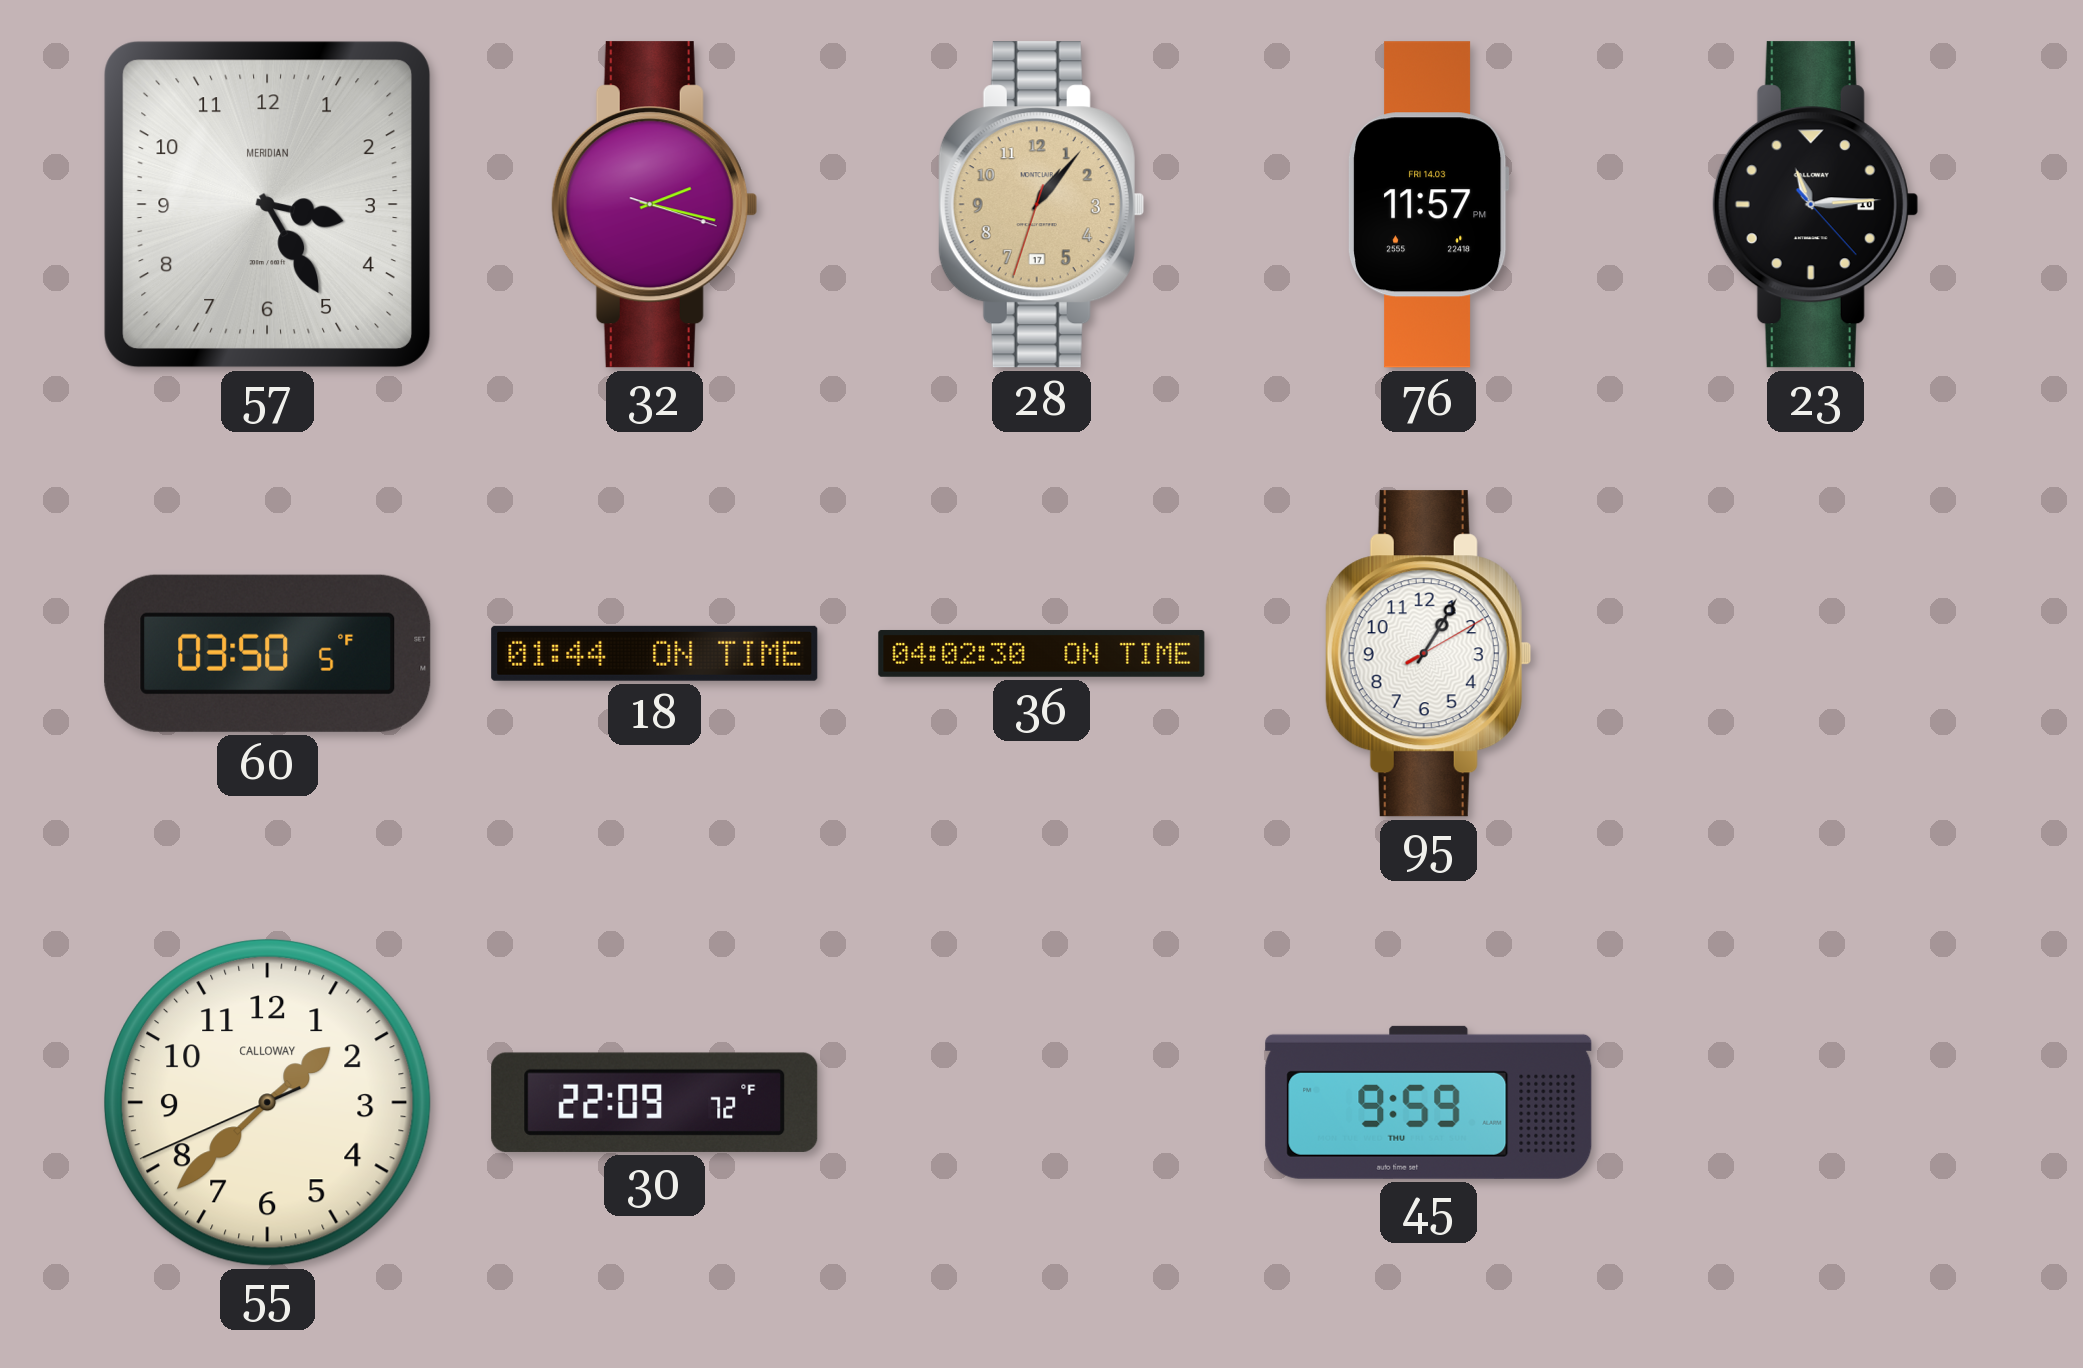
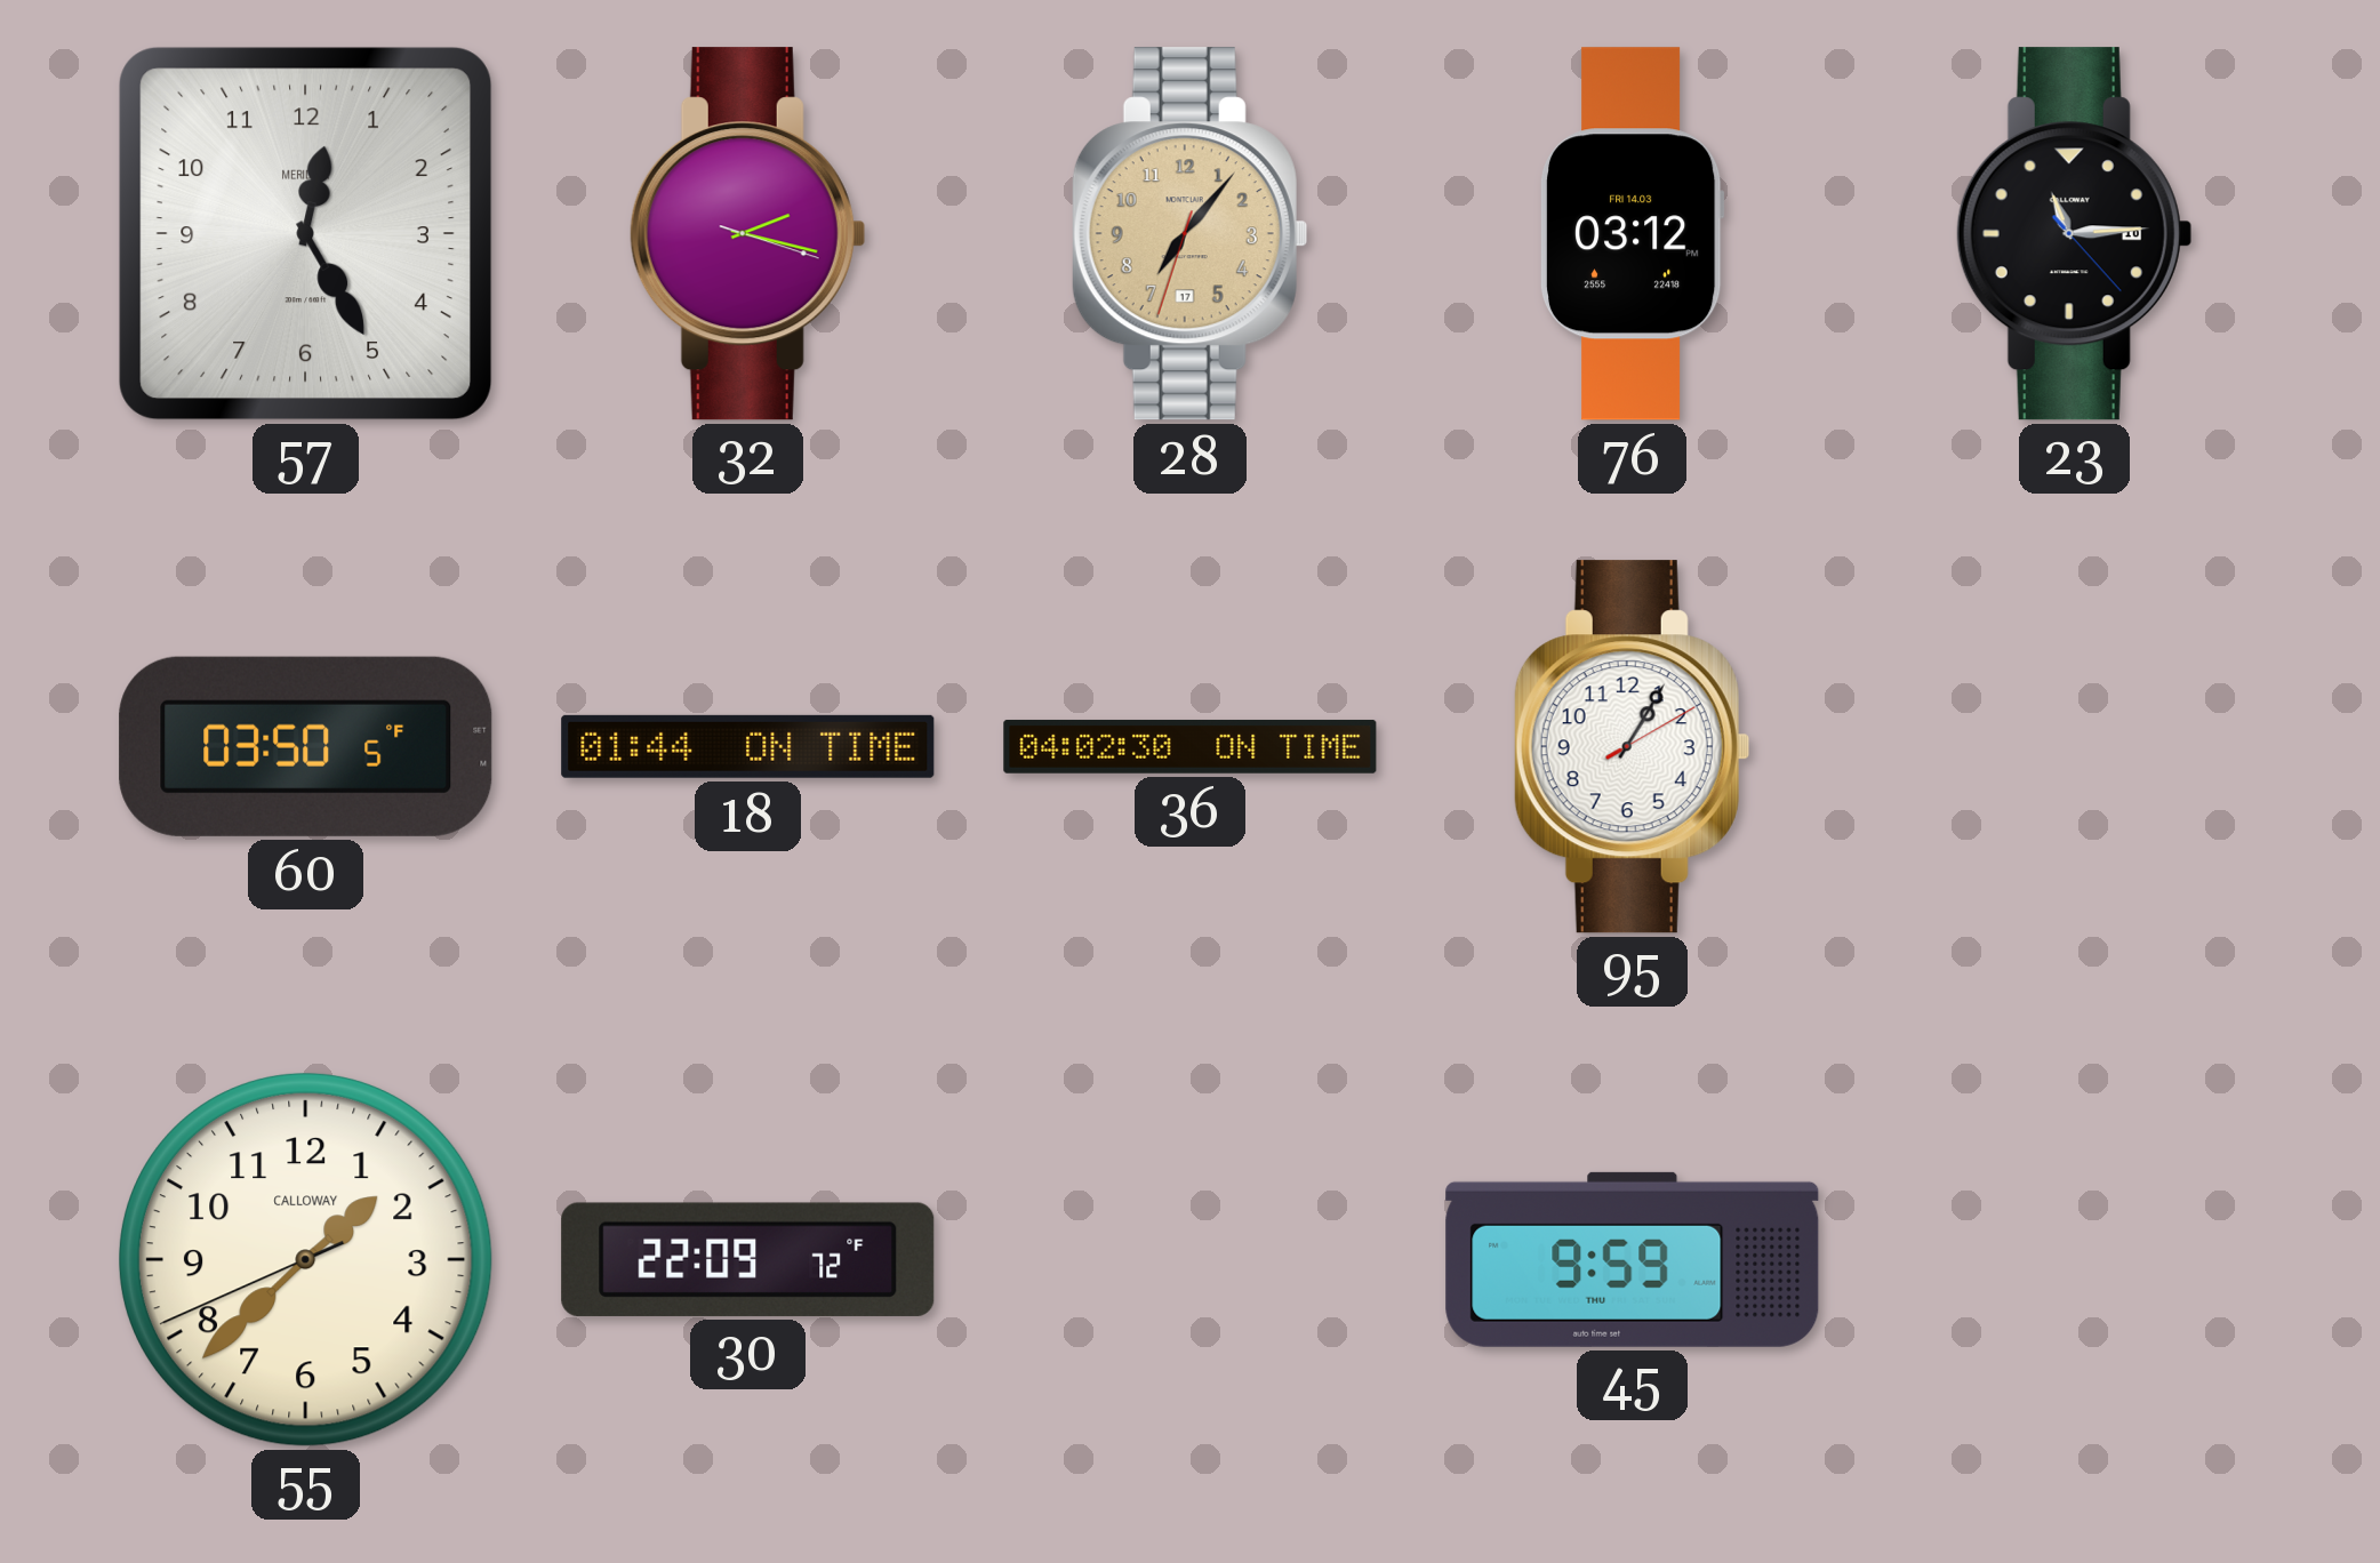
57: 3:25 -> 12:25
28: 1:06 -> 7:06
76: 11:57 -> 03:12
